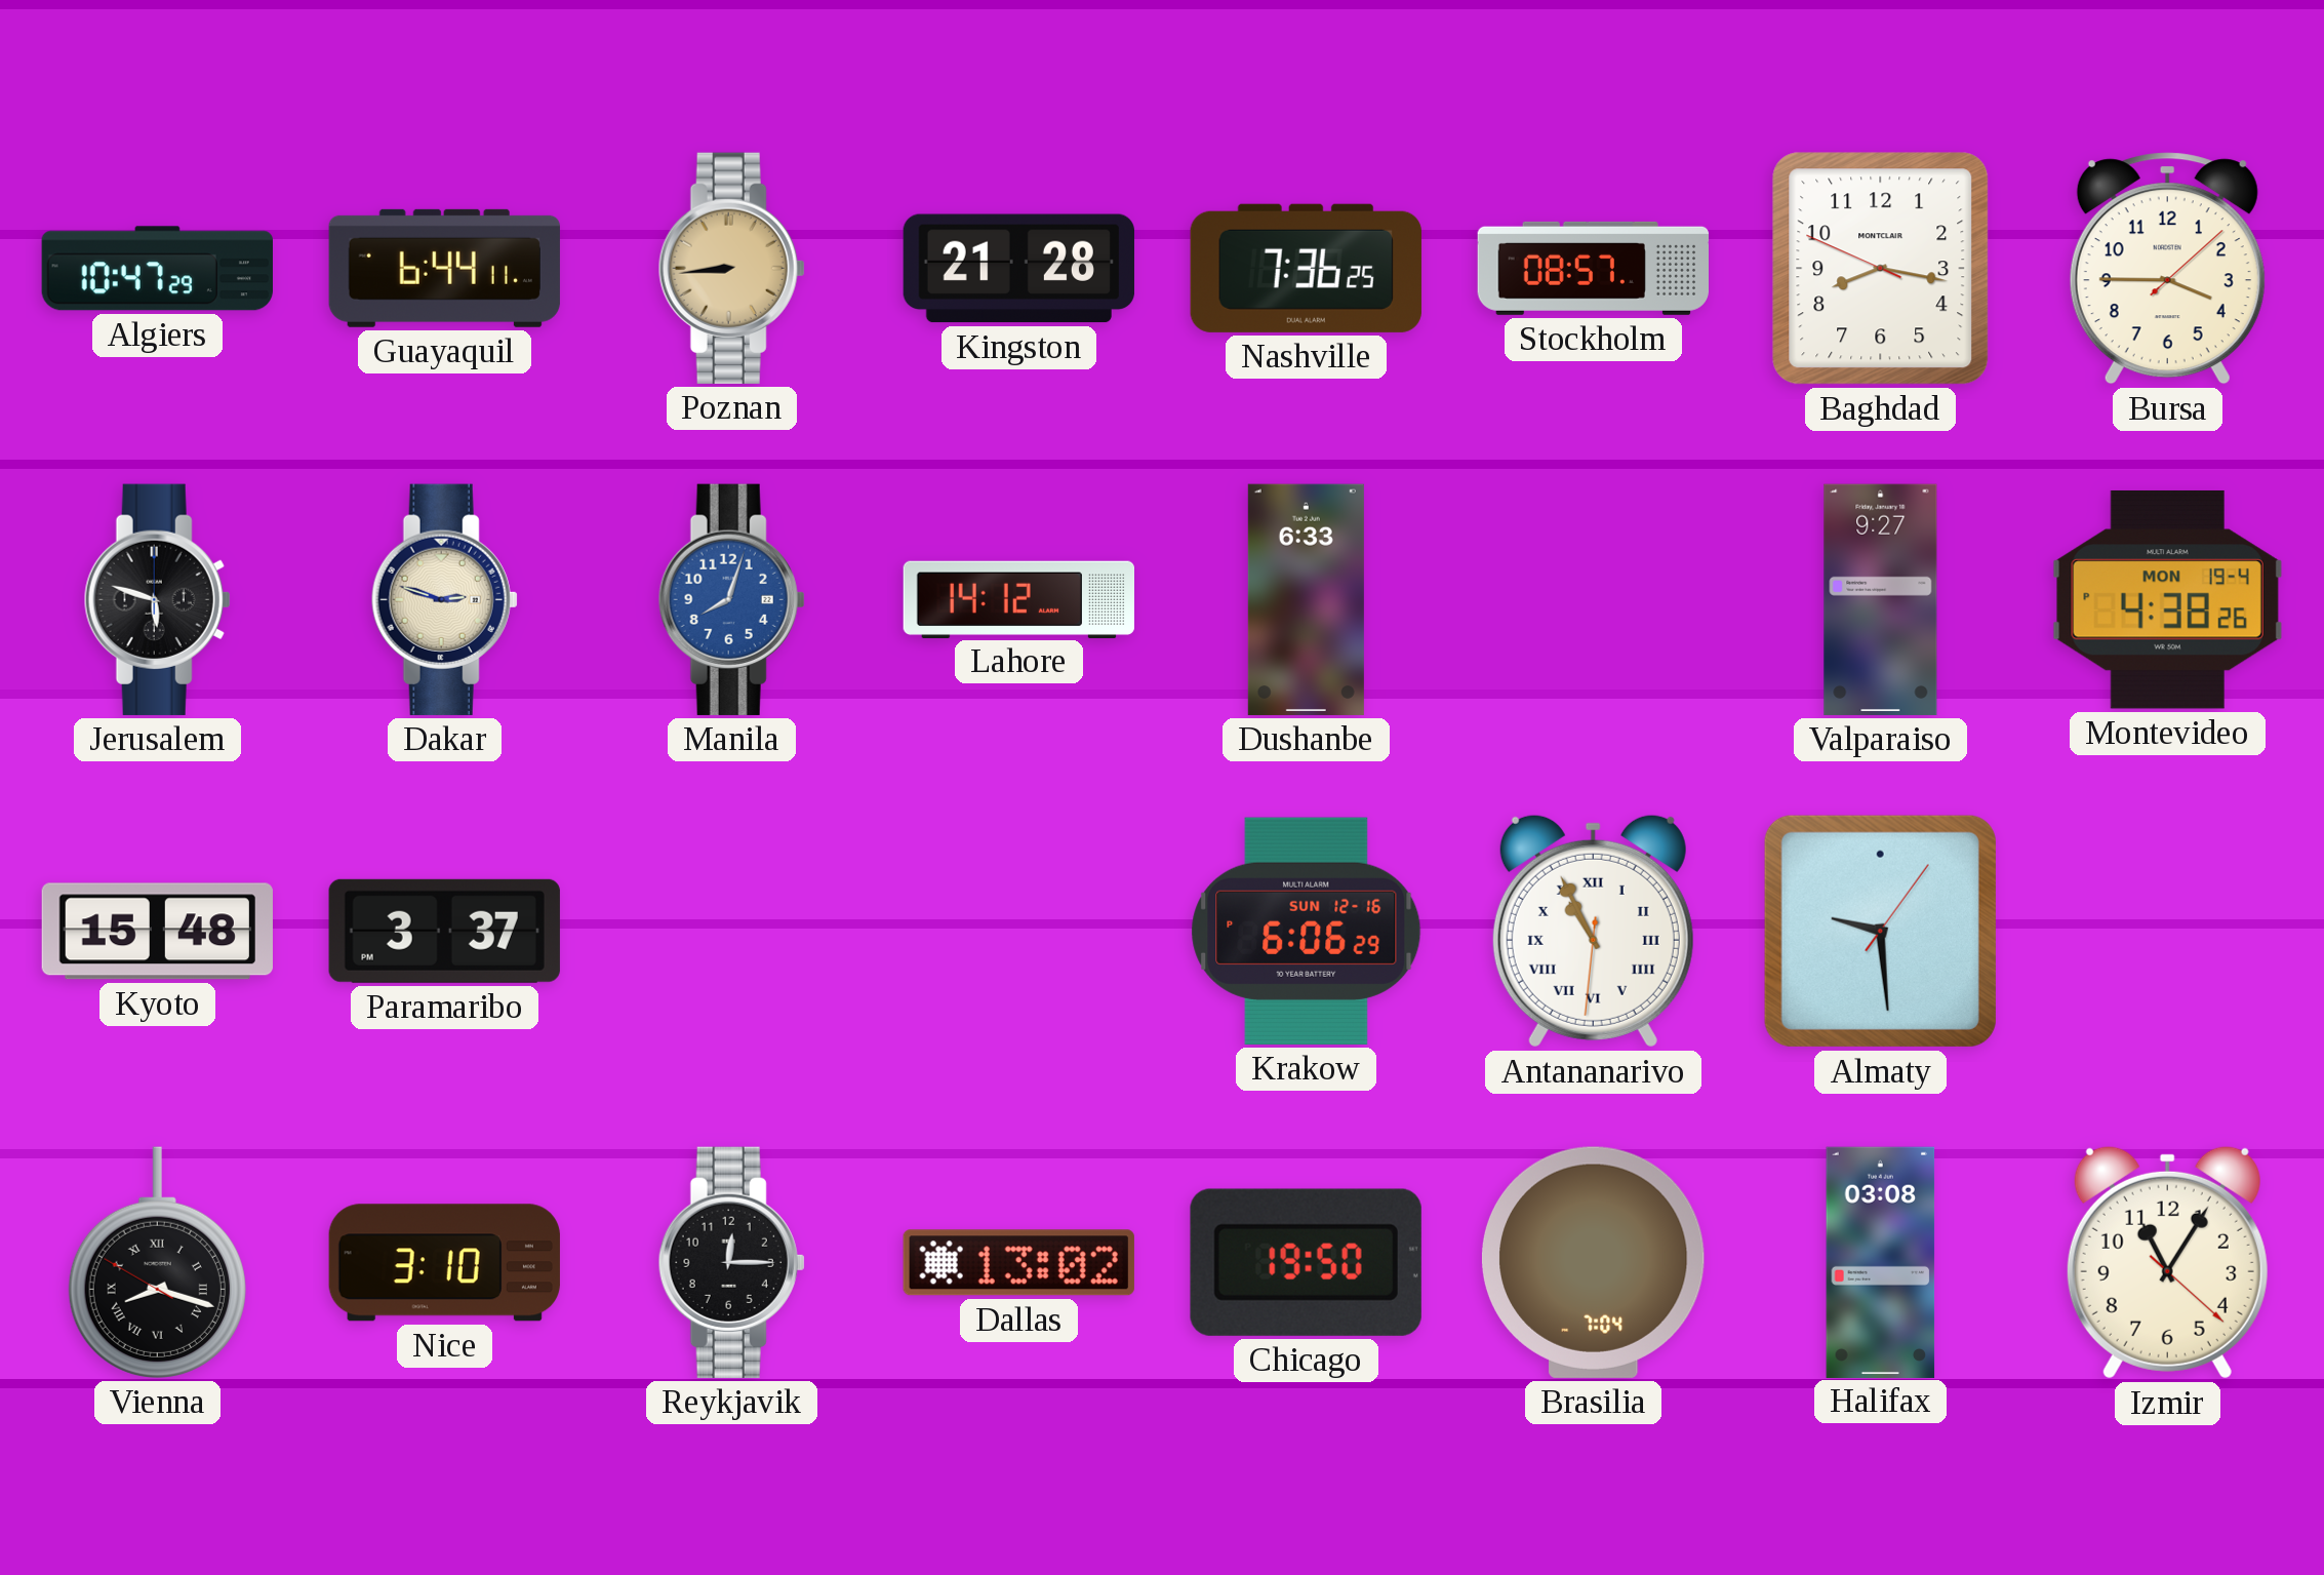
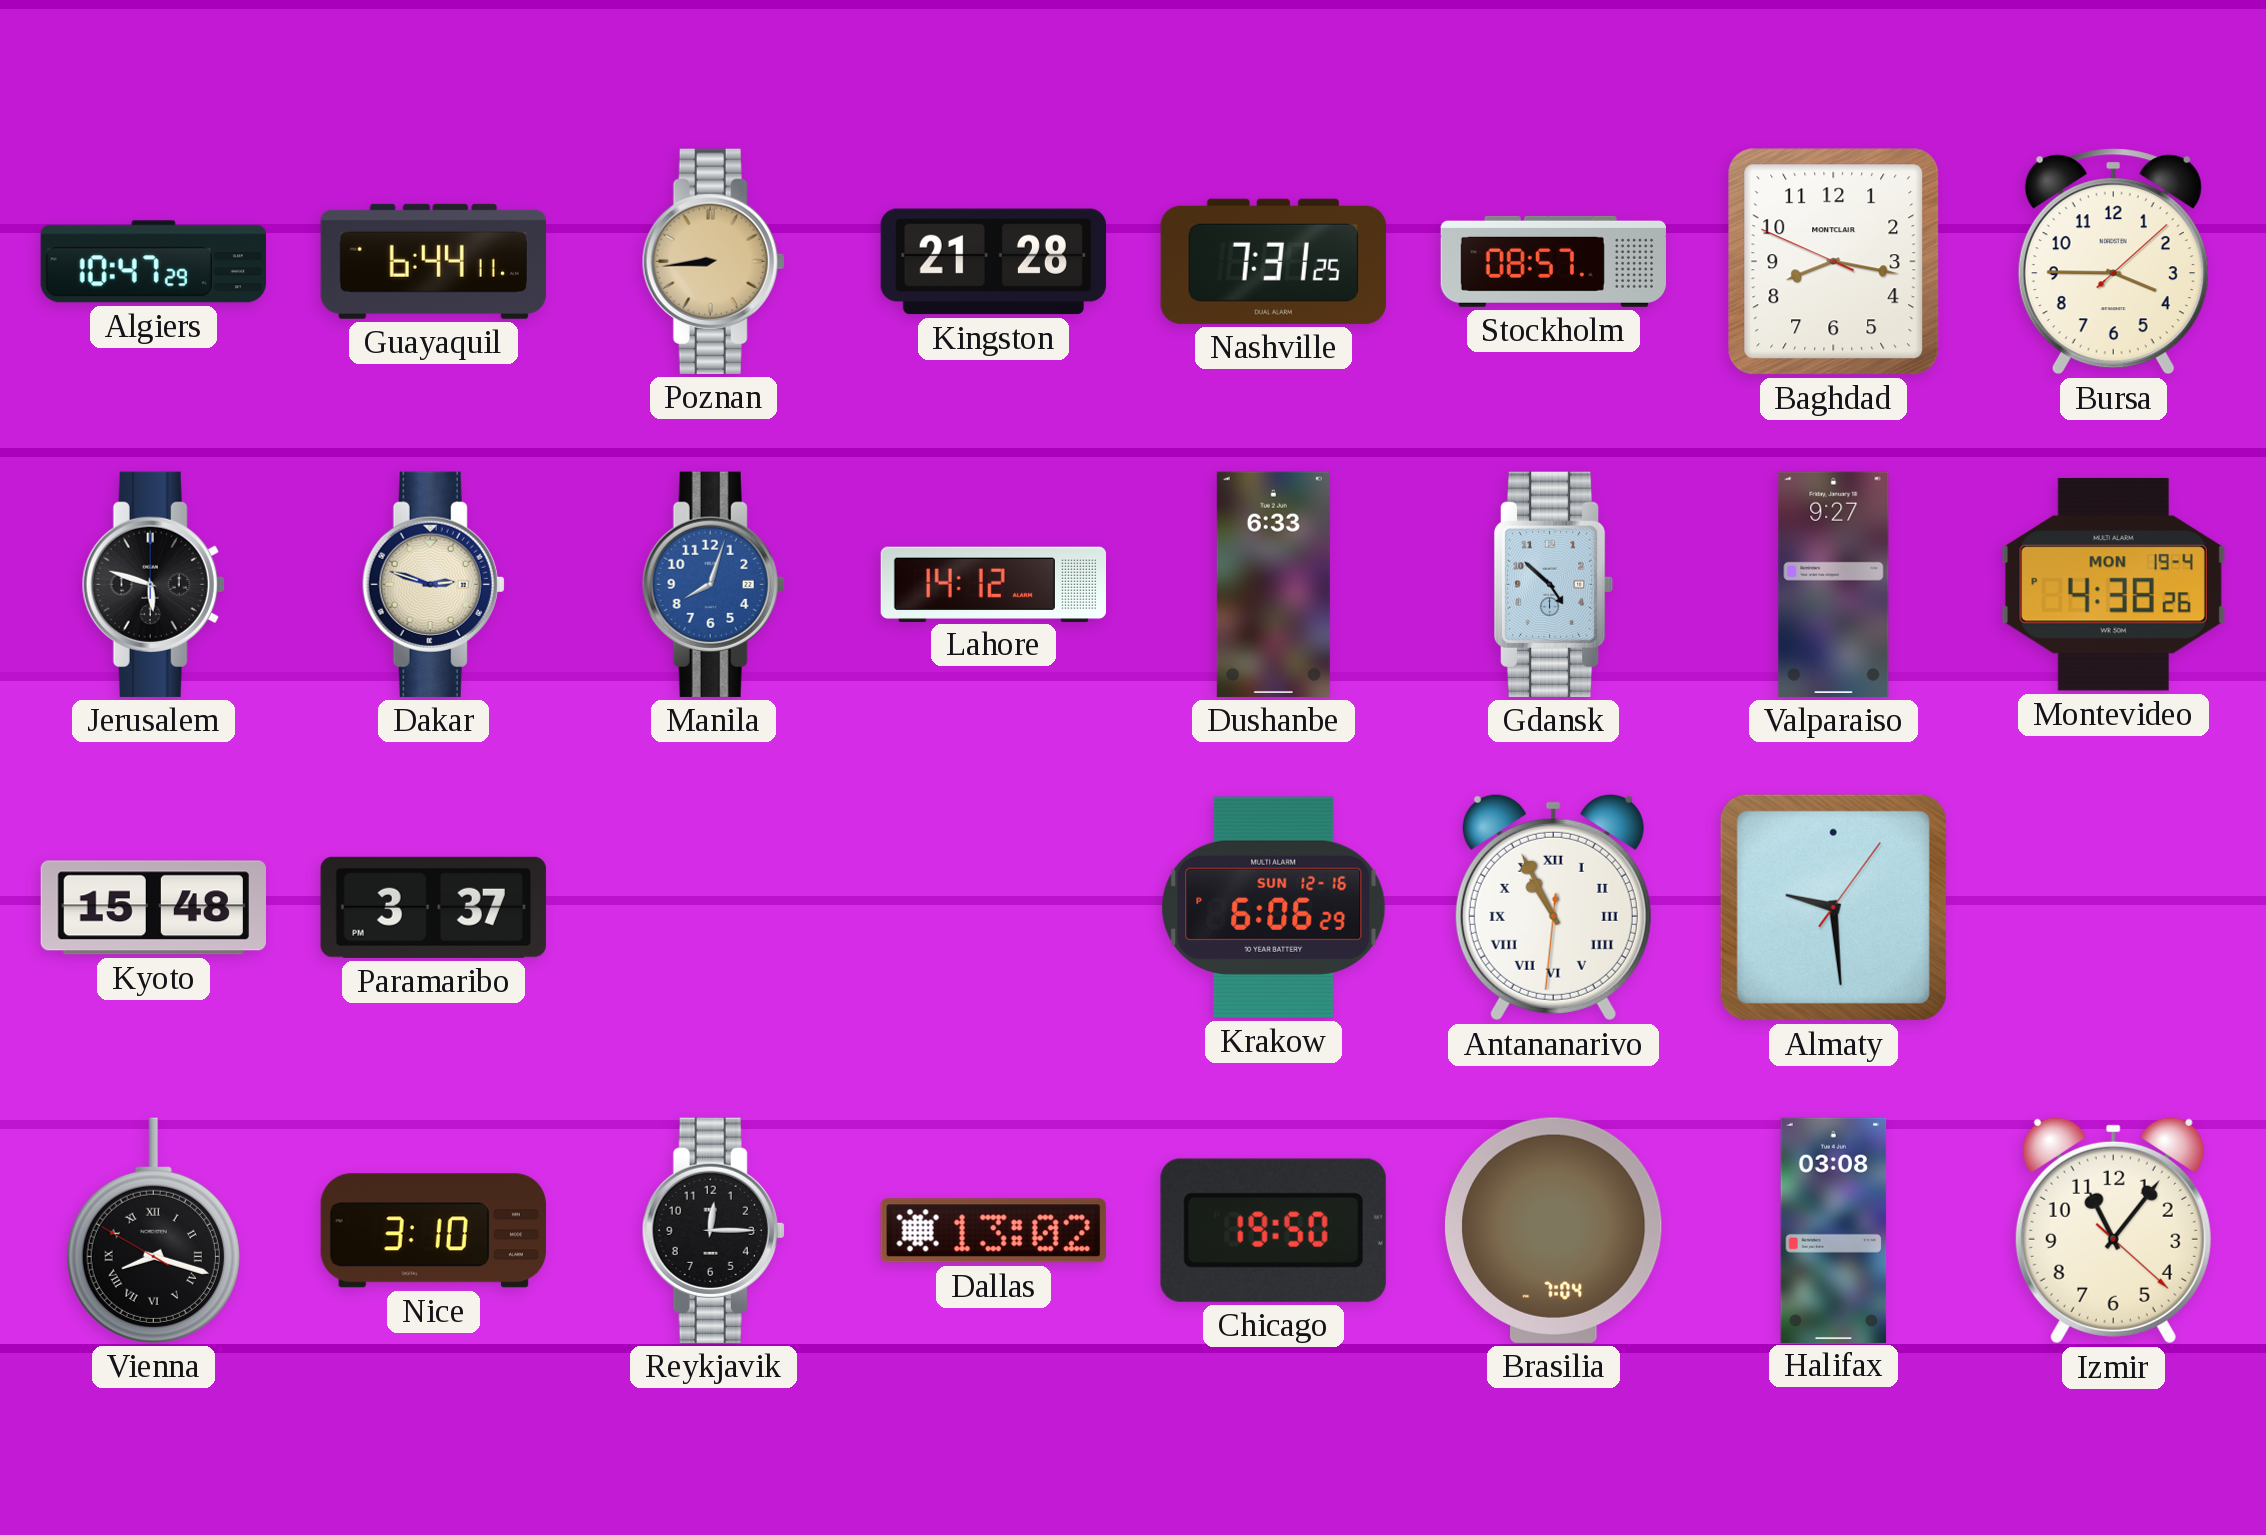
Nashville: 7:36 -> 7:31
Gdansk: none -> 4:52
Izmir: 11:05 -> 11:06
